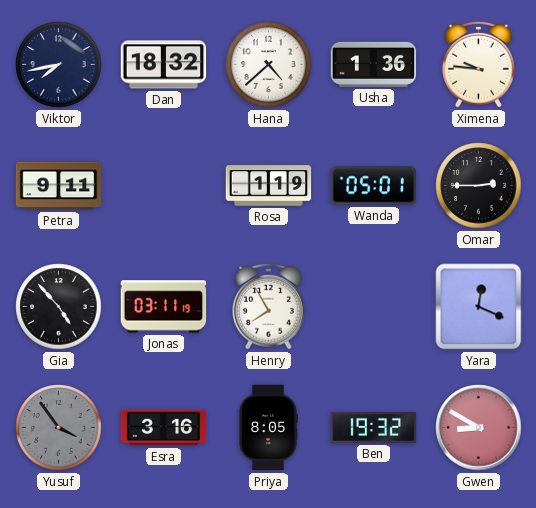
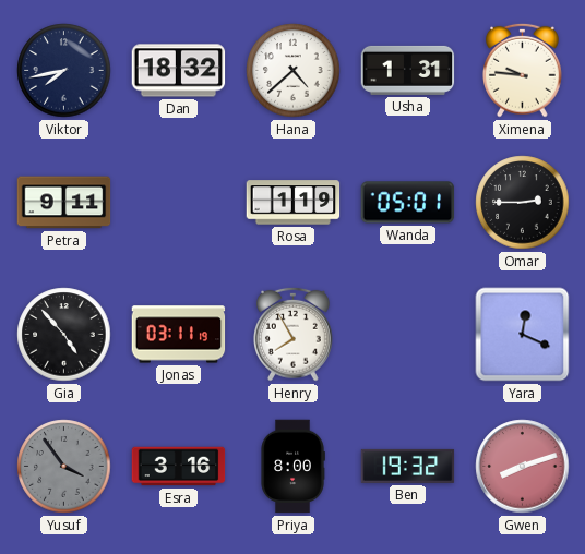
Usha: 1:36 -> 1:31
Priya: 8:05 -> 8:00
Gwen: 8:50 -> 8:12
